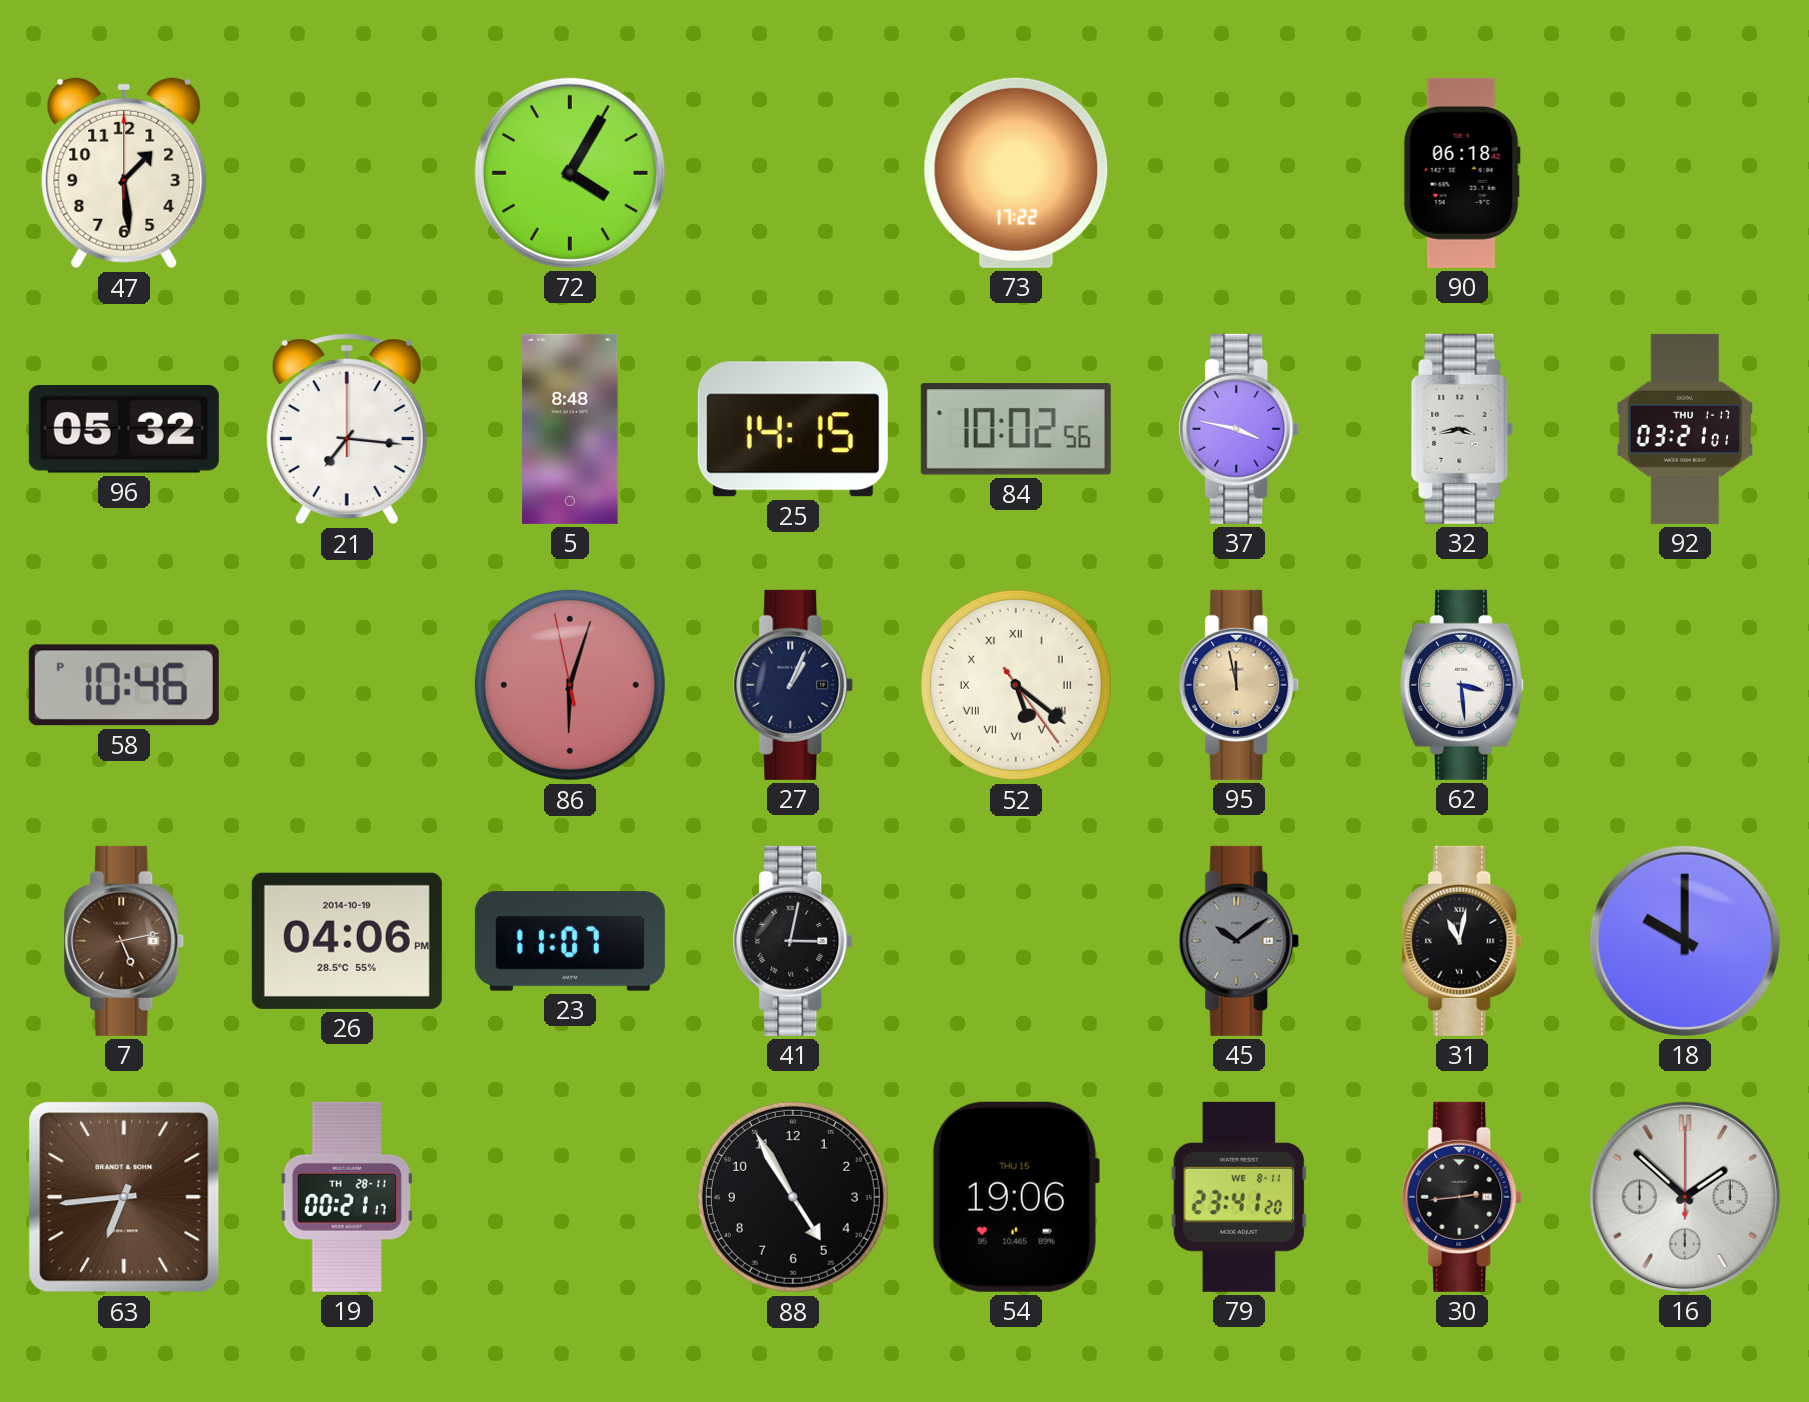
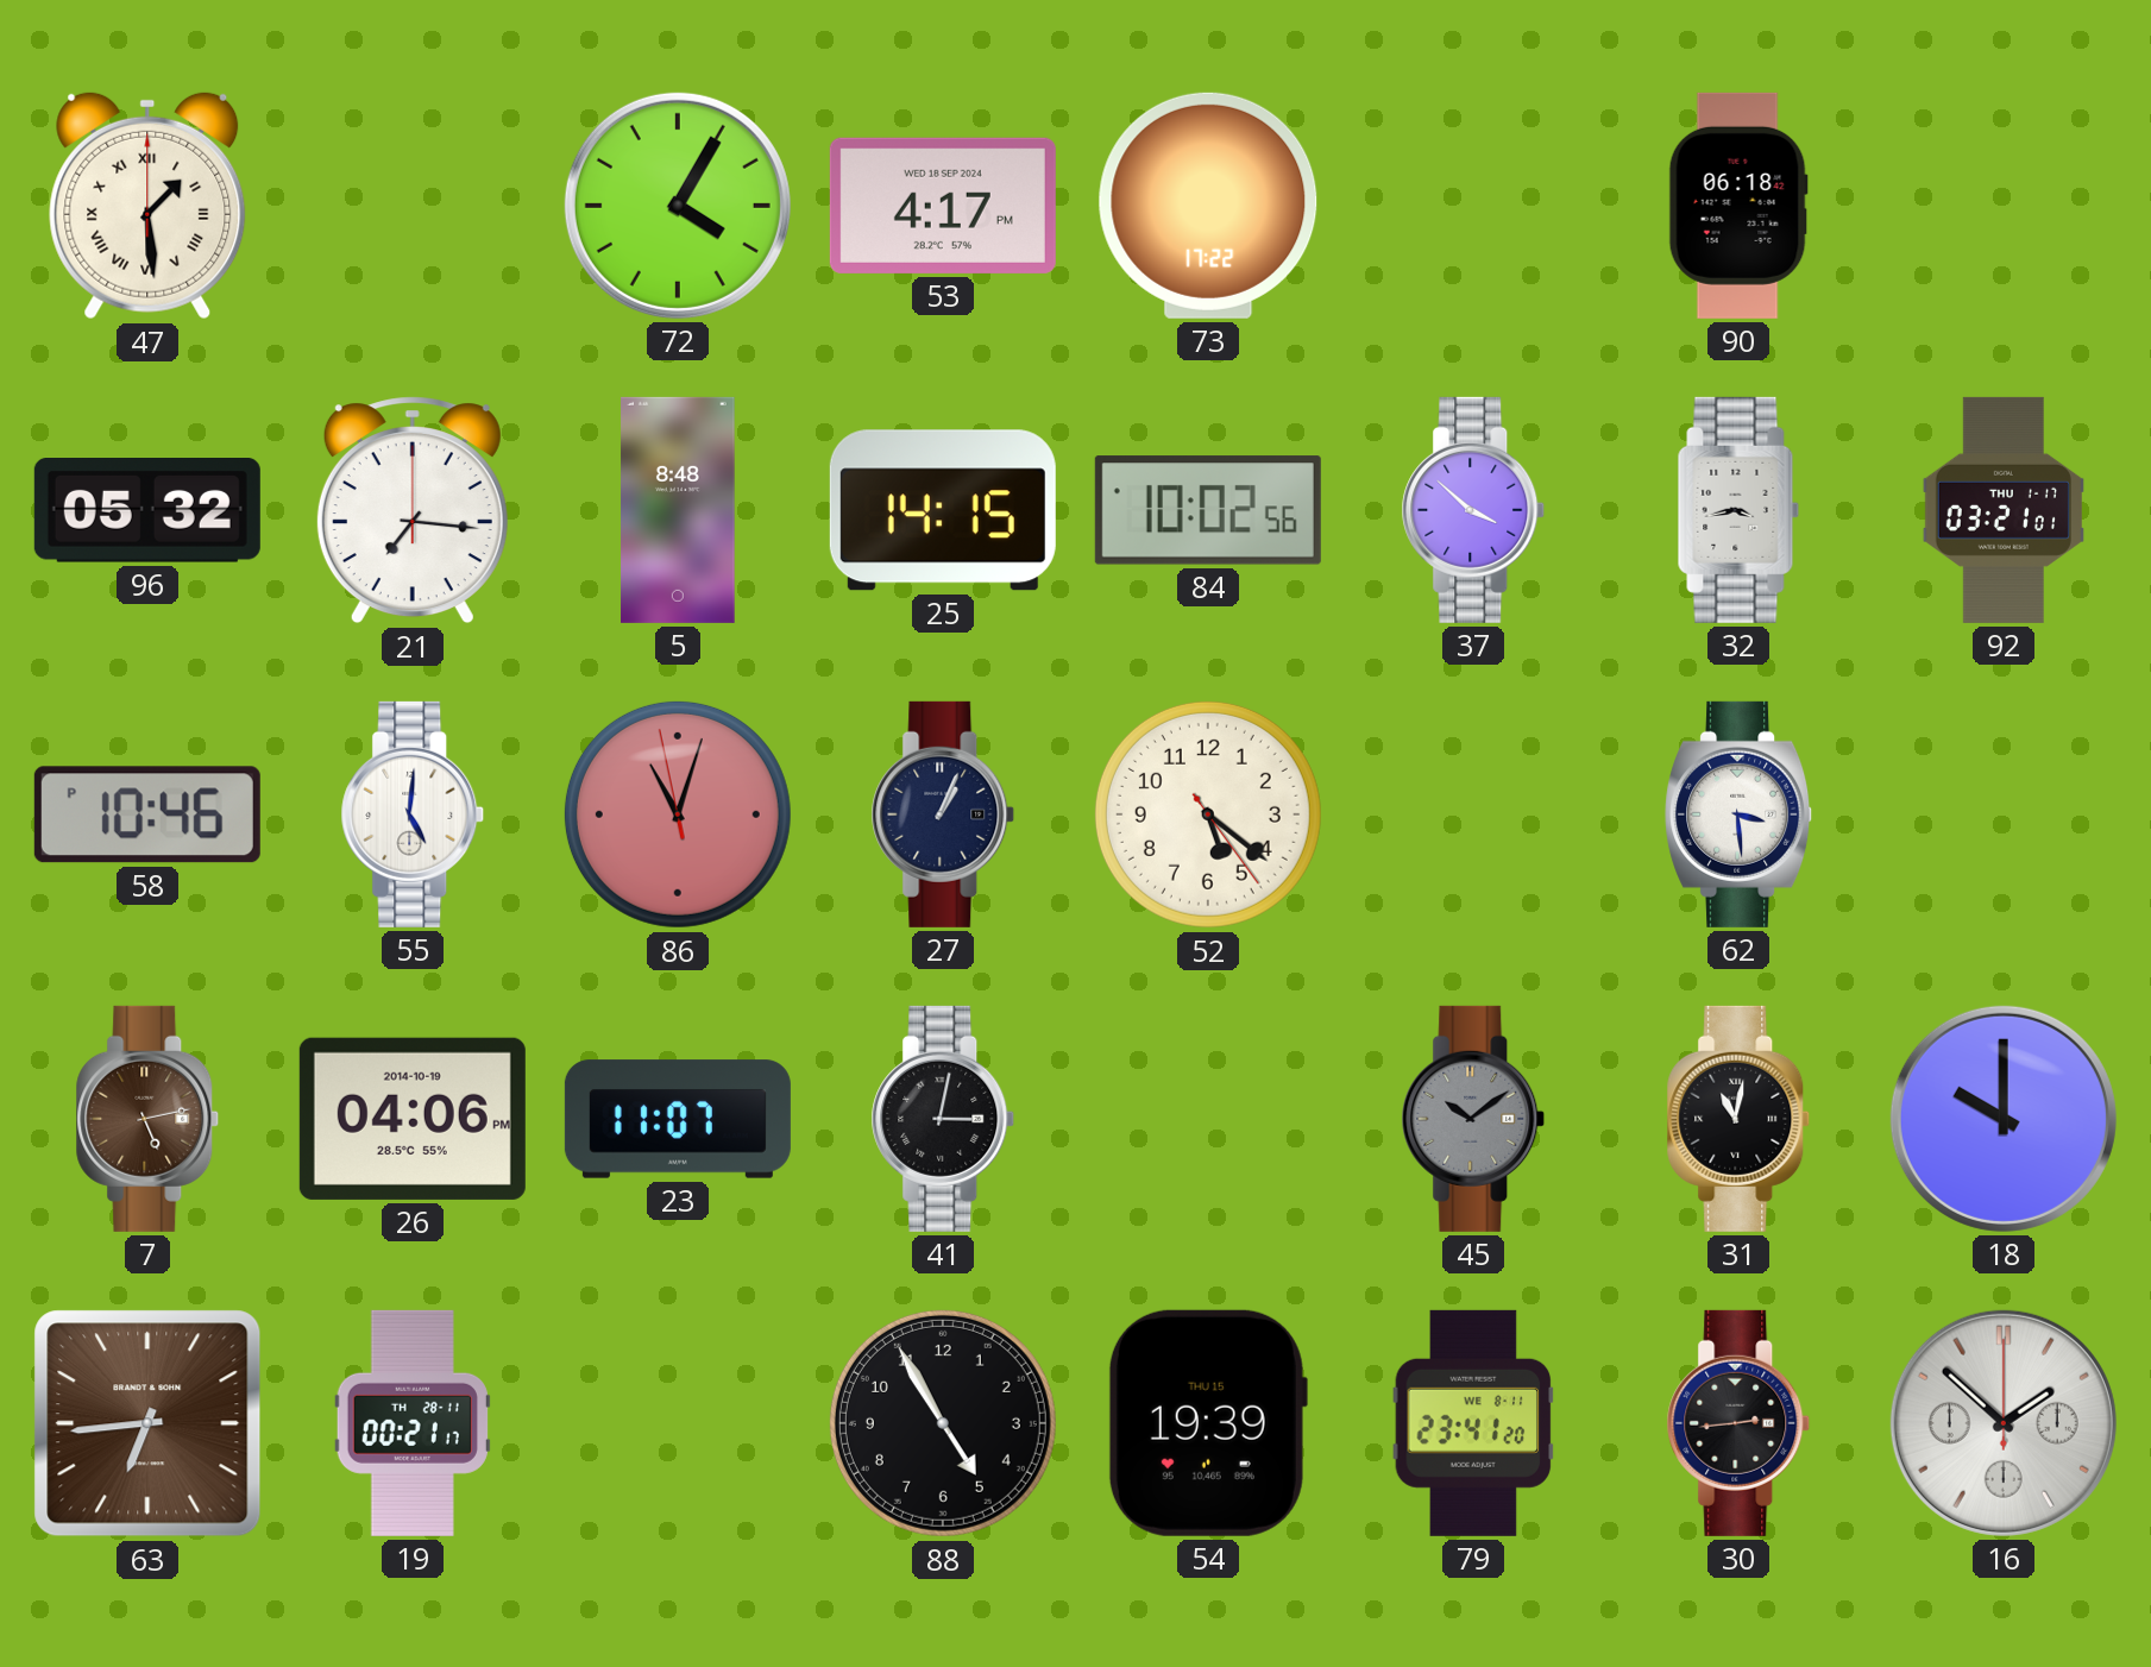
47 numerals: Arabic -> Roman
53: none -> 4:17
37: 3:47 -> 3:52
55: none -> 5:01
86: 6:02 -> 11:02
52 numerals: Roman -> Arabic
95: 11:58 -> none
54: 19:06 -> 19:39
